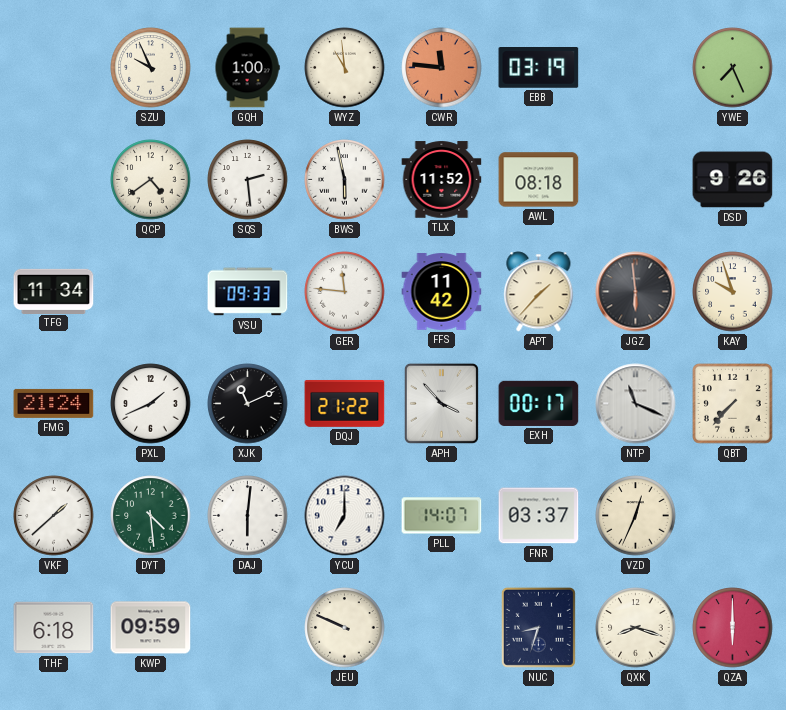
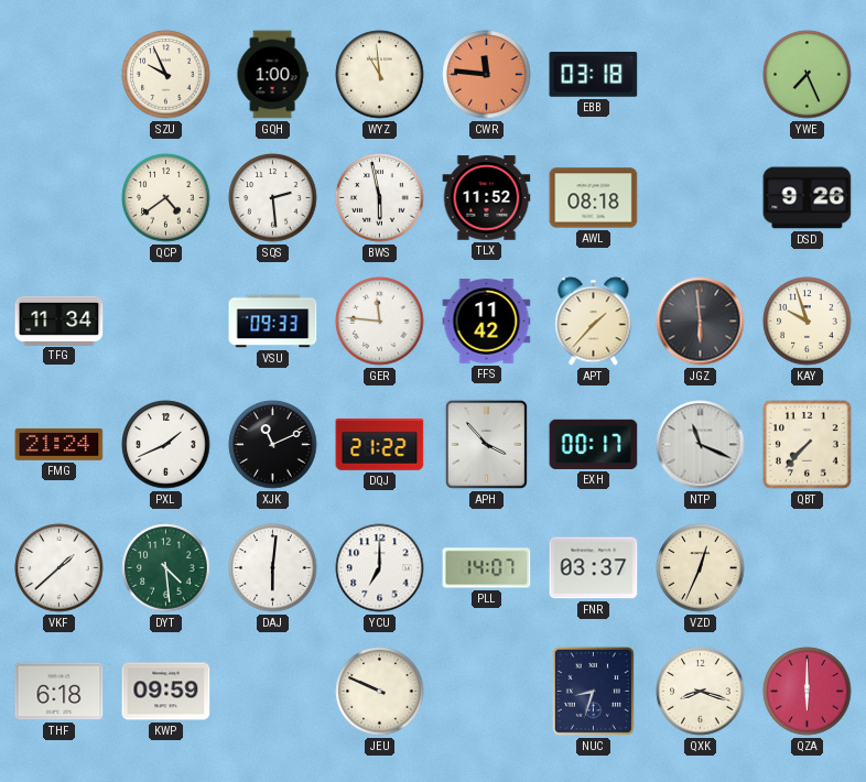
EBB: 03:19 -> 03:18
